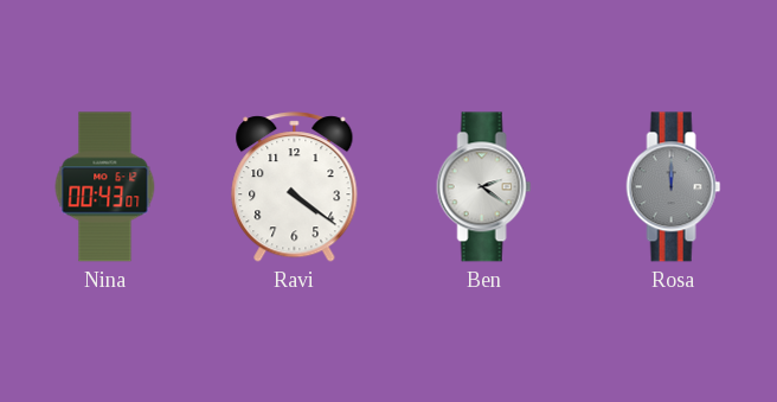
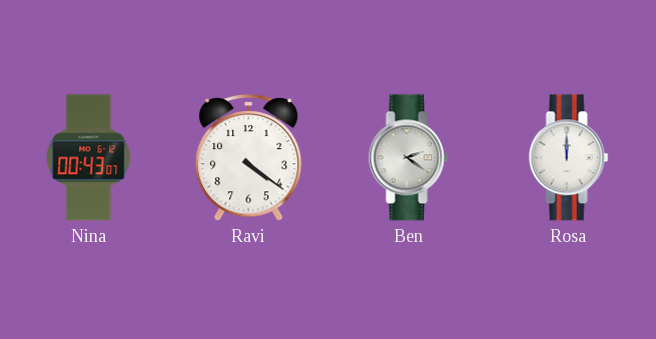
Rosa dial: grey -> white
